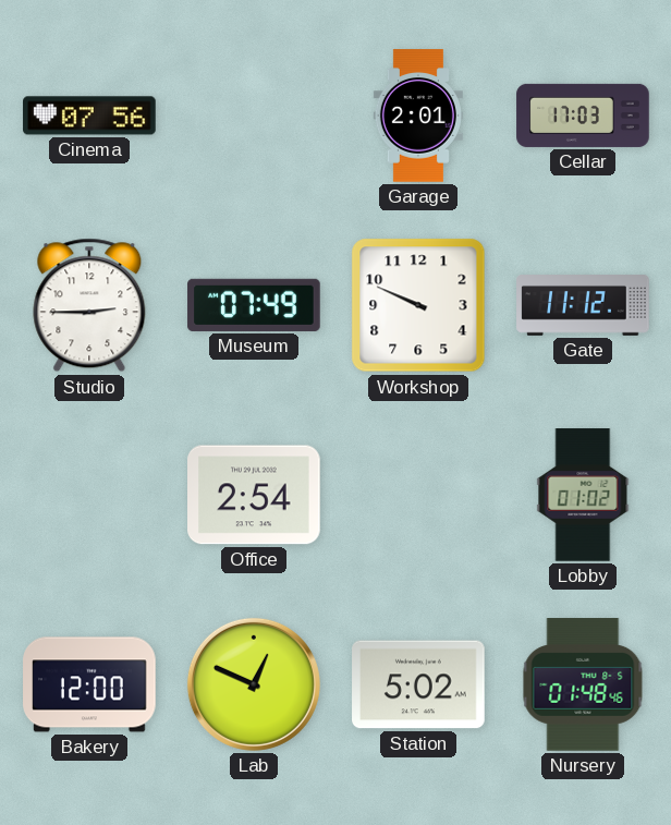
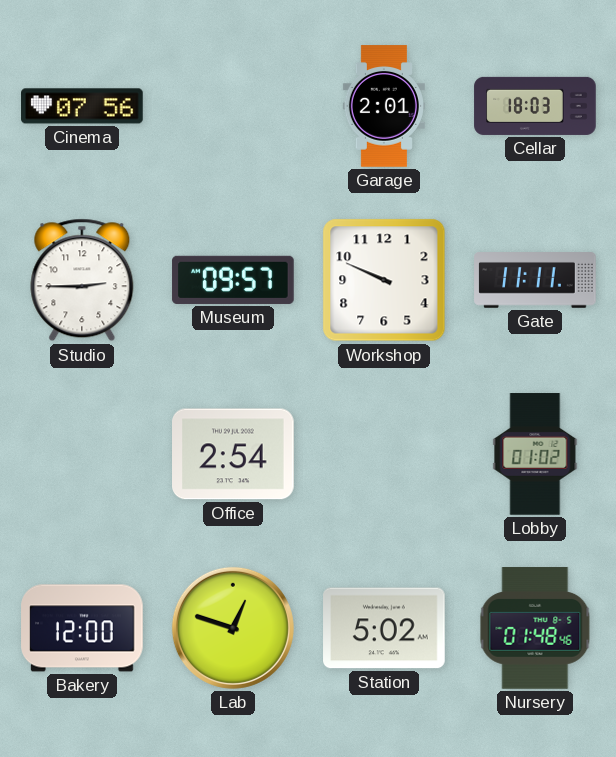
Cellar: 17:03 -> 18:03
Museum: 07:49 -> 09:57
Gate: 11:12 -> 11:11
Lab: 12:49 -> 12:48
